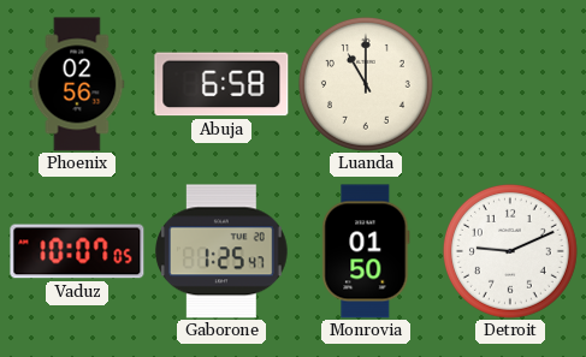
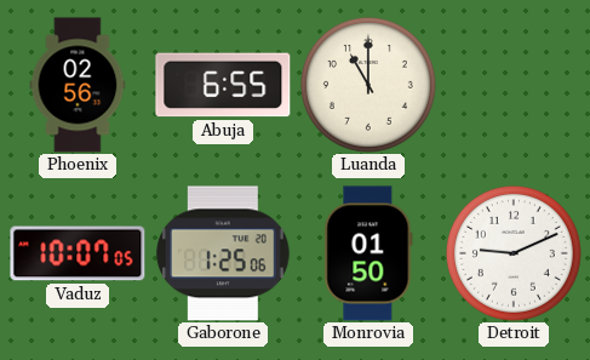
Abuja: 6:58 -> 6:55
Gaborone: 1:25:47 -> 1:25:06
